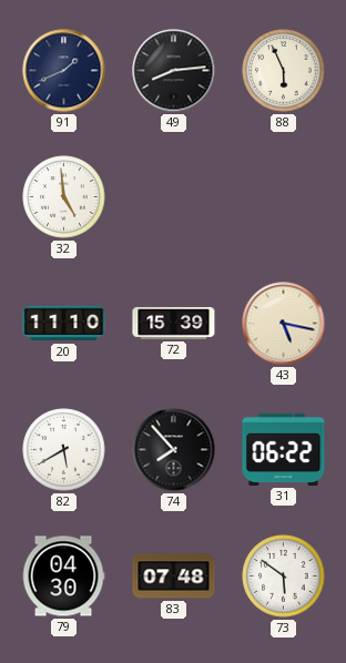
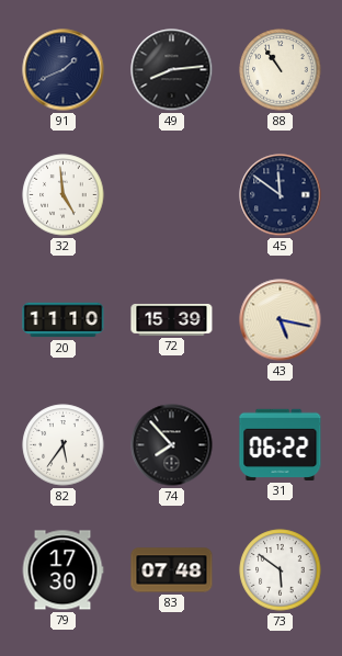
88: 5:56 -> 10:54
45: none -> 11:51
82: 5:40 -> 5:36
79: 04:30 -> 17:30
